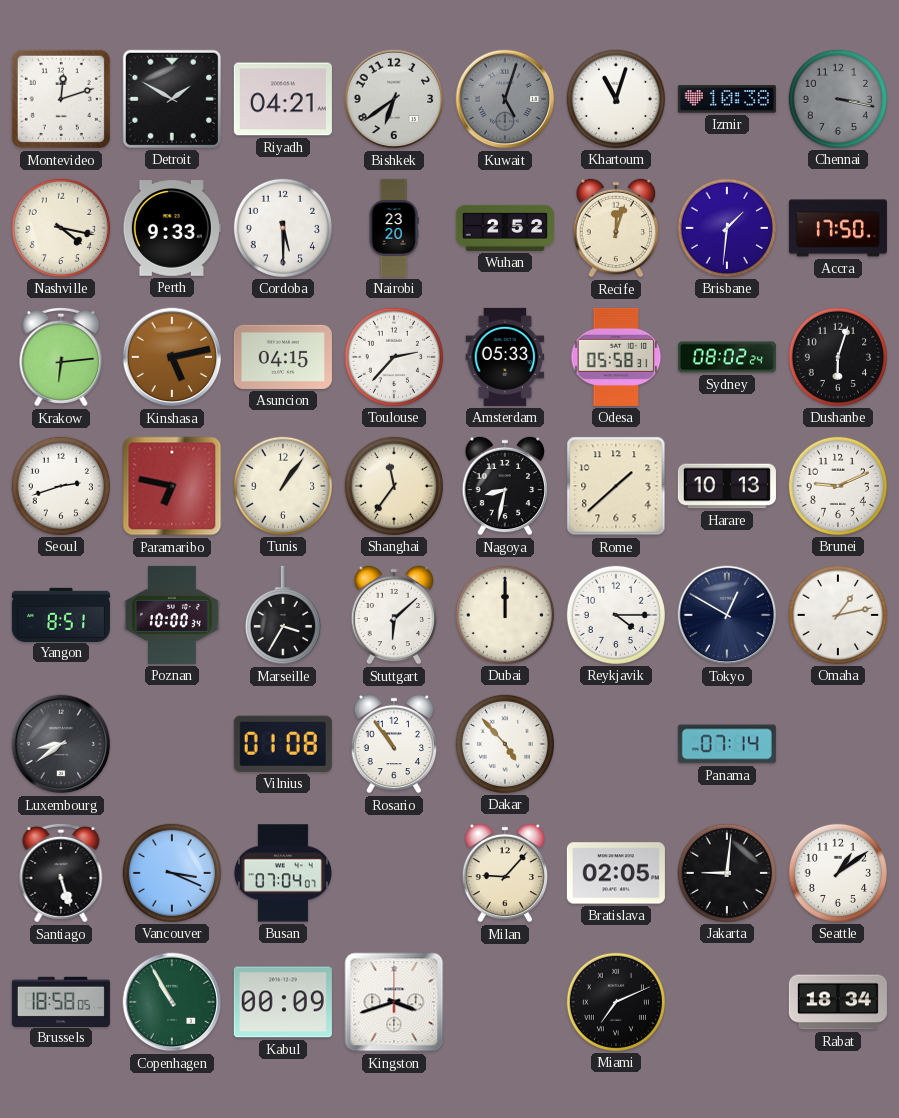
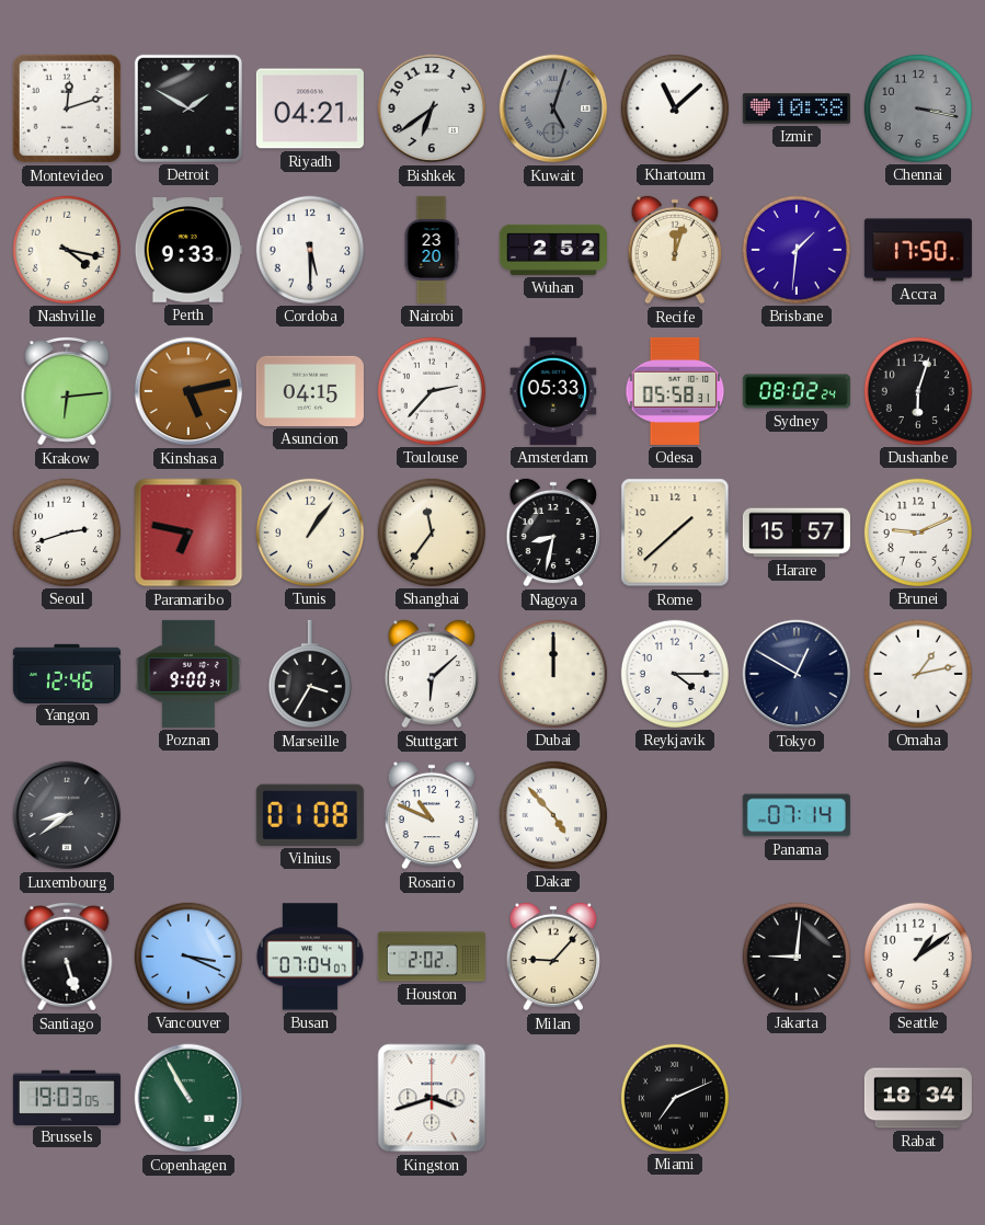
Khartoum: 11:03 -> 11:08
Harare: 10:13 -> 15:57
Yangon: 8:51 -> 12:46
Poznan: 10:00 -> 9:00
Rosario: 10:54 -> 10:49
Houston: none -> 2:02
Bratislava: 02:05 -> none
Brussels: 18:58 -> 19:03
Kabul: 00:09 -> none
